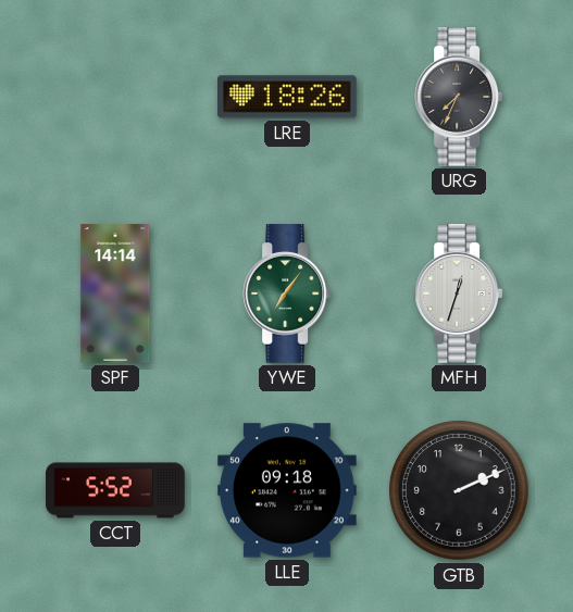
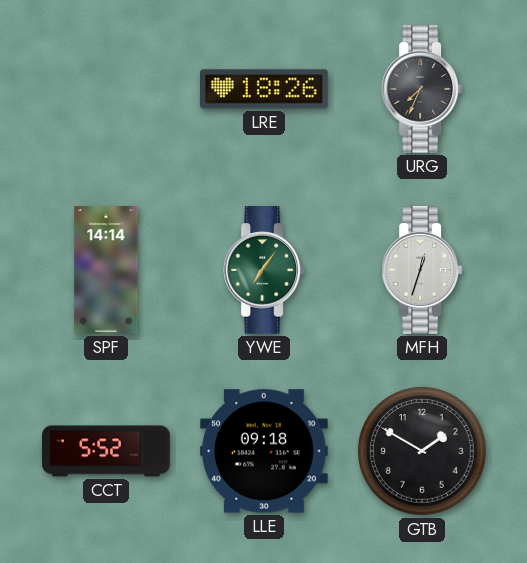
GTB: 2:11 -> 1:50
